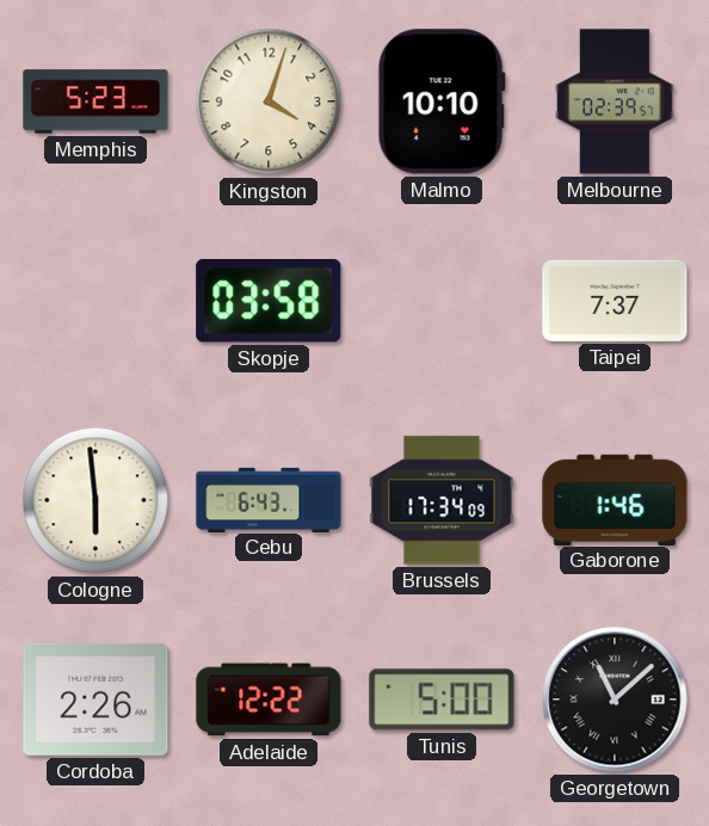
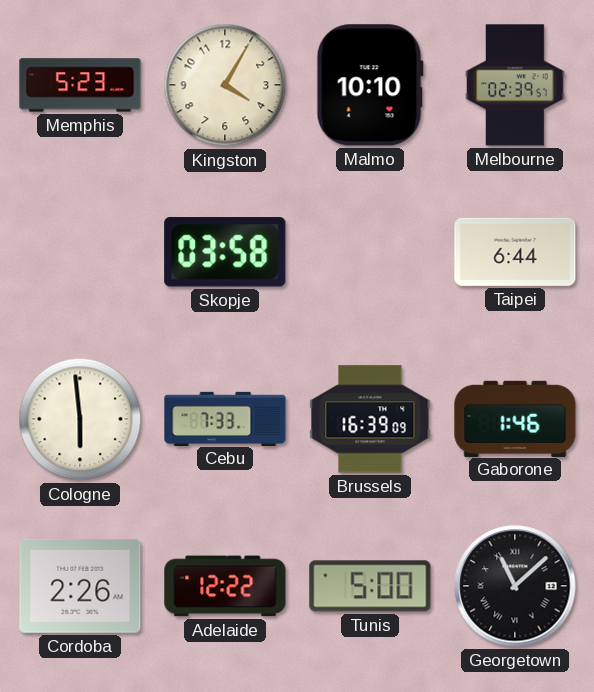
Kingston: 4:03 -> 4:05
Taipei: 7:37 -> 6:44
Cebu: 6:43 -> 7:33
Brussels: 17:34 -> 16:39
